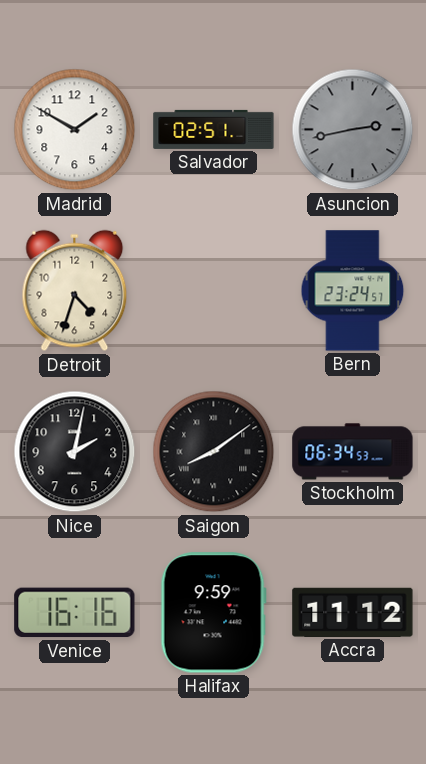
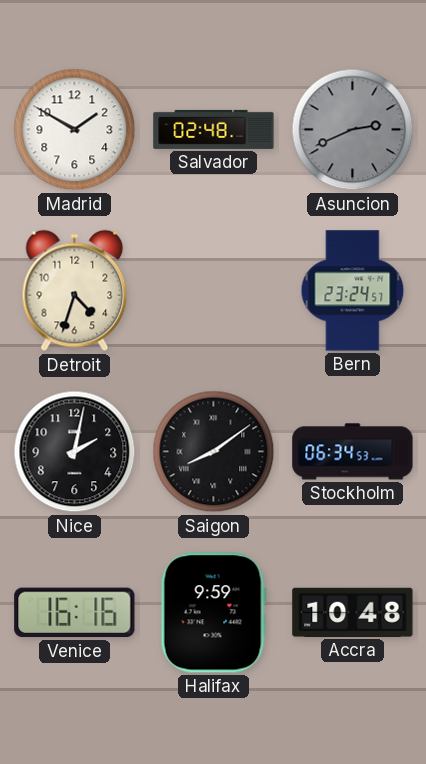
Salvador: 02:51 -> 02:48
Asuncion: 2:43 -> 2:41
Accra: 11:12 -> 10:48
